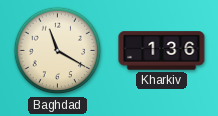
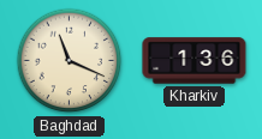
Baghdad: 11:20 -> 11:19
